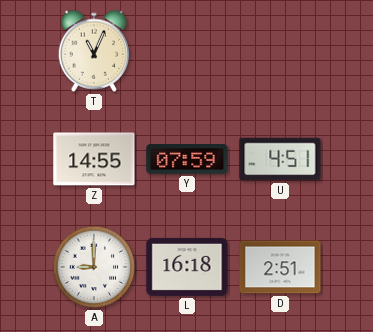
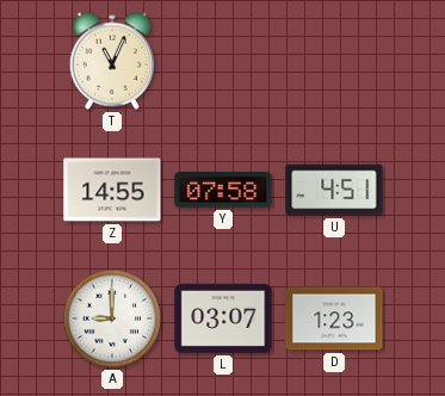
Y: 07:59 -> 07:58
L: 16:18 -> 03:07
D: 2:51 -> 1:23
